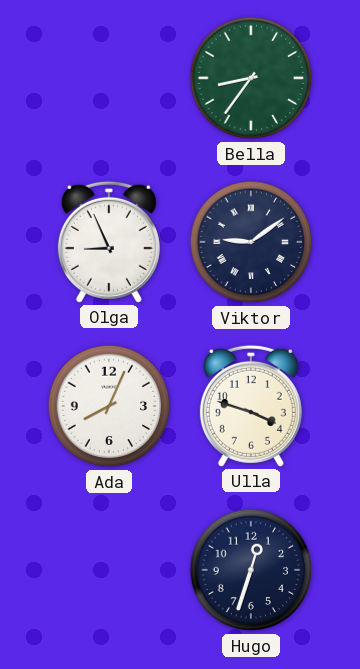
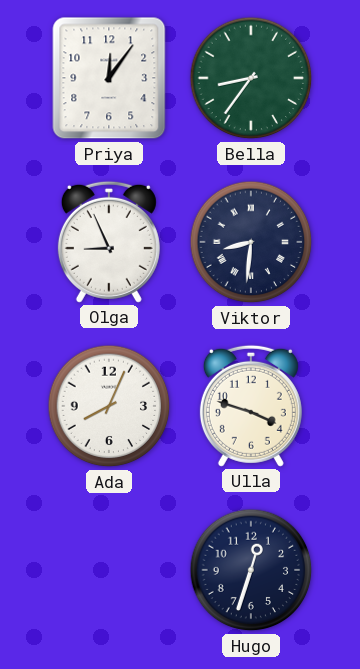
Priya: none -> 12:06
Viktor: 9:09 -> 8:31
